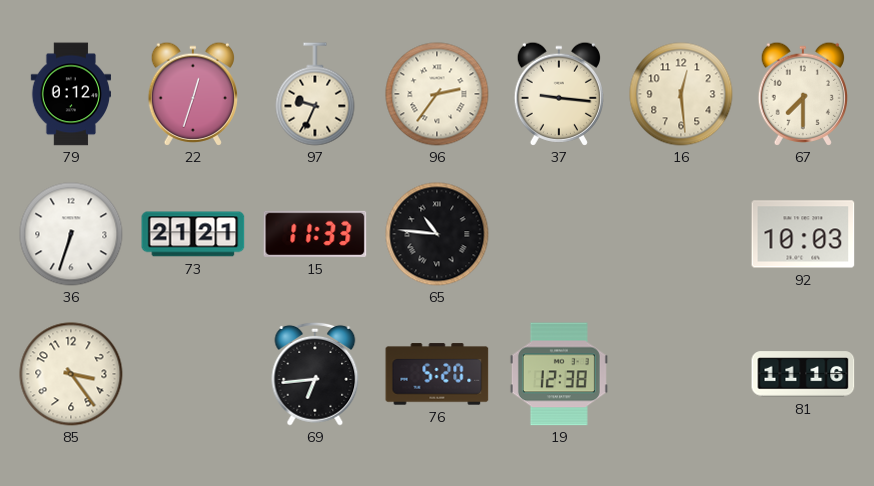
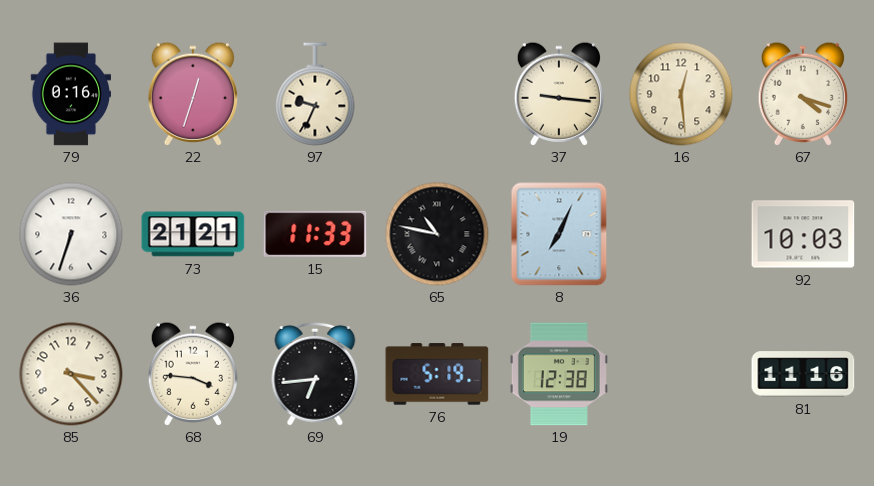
79: 0:12 -> 0:16
96: 2:36 -> none
67: 7:30 -> 4:18
65: 10:46 -> 10:47
8: none -> 7:04
85: 3:24 -> 3:23
68: none -> 3:46
76: 5:20 -> 5:19
